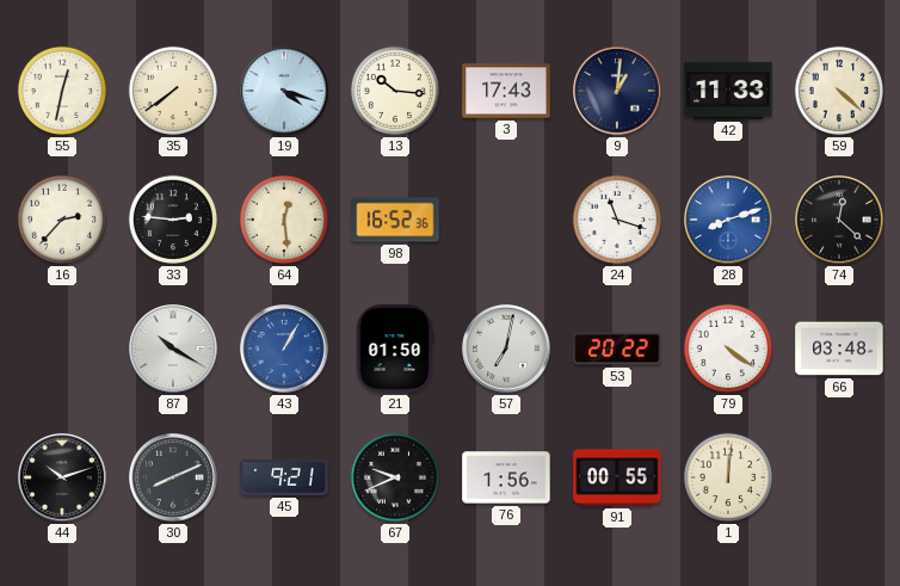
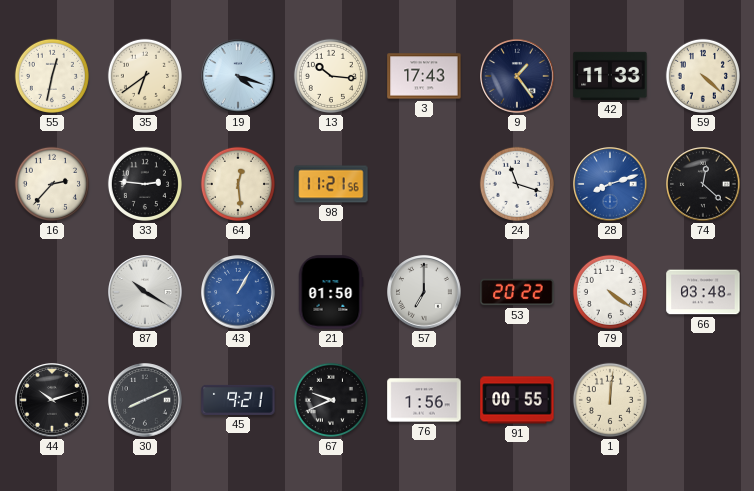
35: 7:39 -> 6:39
9: 1:01 -> 1:24
98: 16:52 -> 11:21
57: 7:02 -> 7:00
